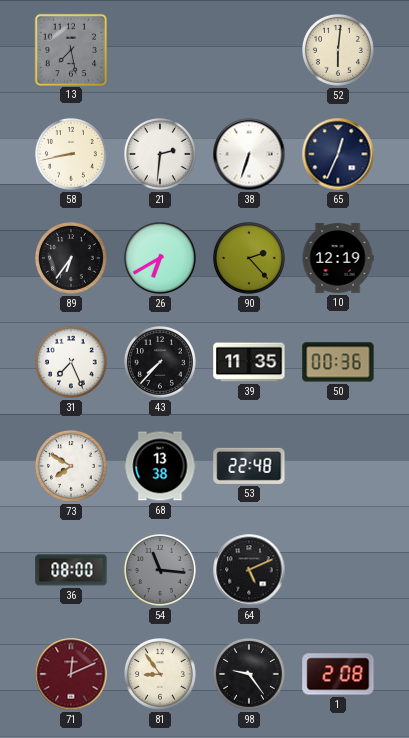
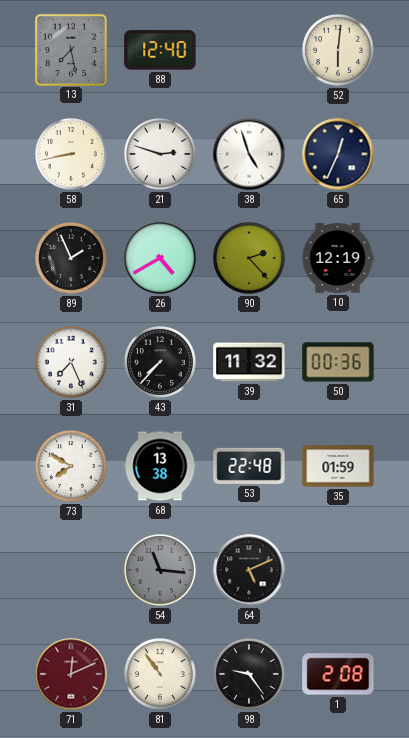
88: none -> 12:40
21: 2:31 -> 2:48
38: 6:33 -> 4:57
89: 6:36 -> 1:56
26: 6:40 -> 4:40
39: 11:35 -> 11:32
35: none -> 01:59
36: 08:00 -> none
81: 8:54 -> 10:54
